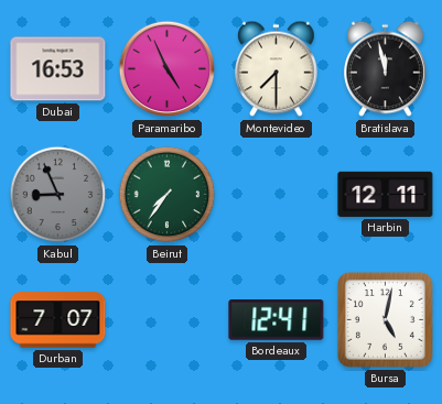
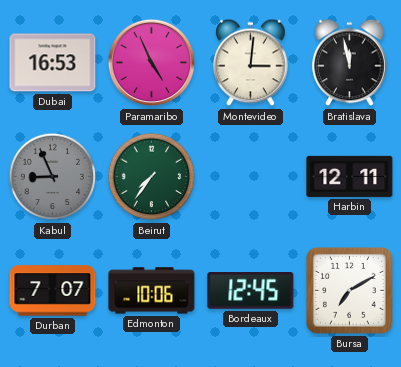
Montevideo: 7:30 -> 3:01
Edmonton: none -> 10:06
Bordeaux: 12:41 -> 12:45
Bursa: 5:02 -> 7:10
